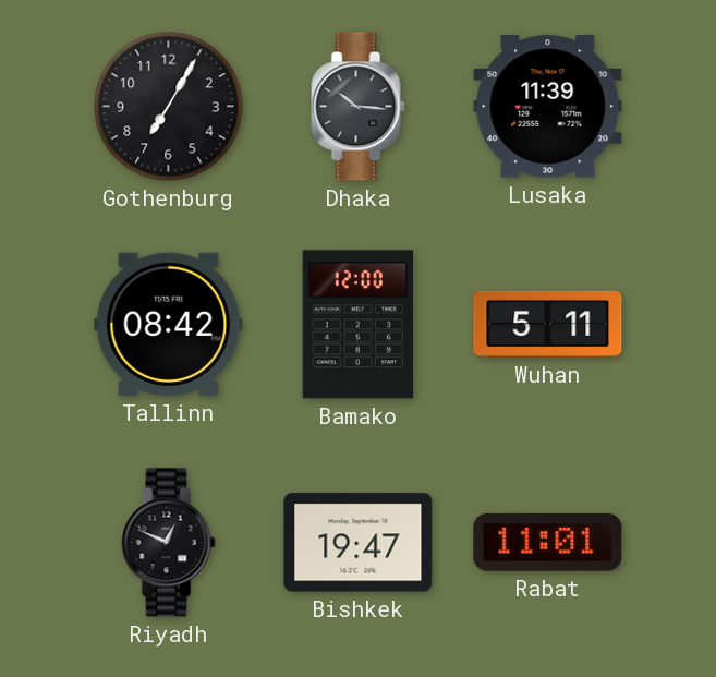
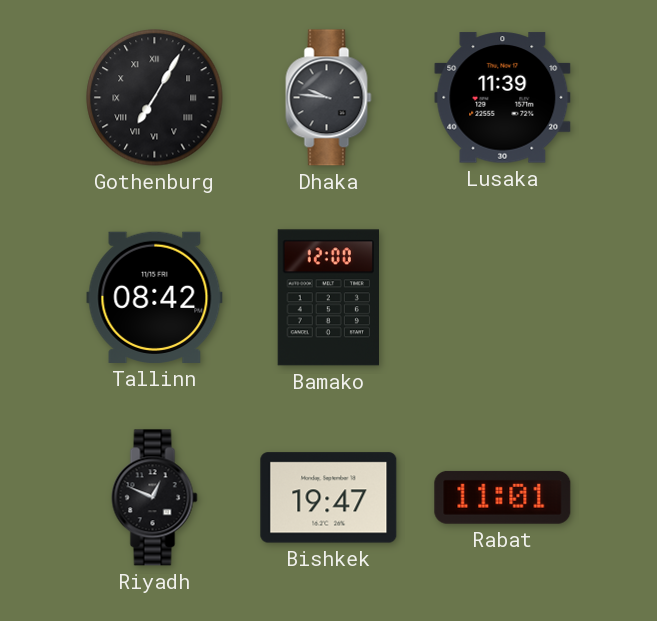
Gothenburg numerals: Arabic -> Roman
Dhaka: 10:16 -> 9:46
Wuhan: 5:11 -> none
